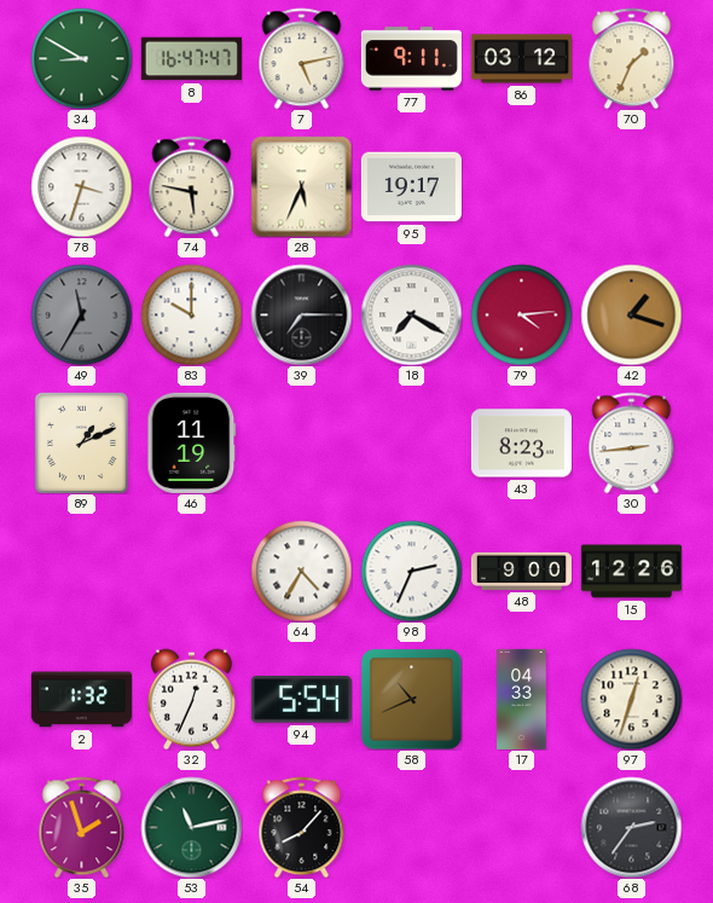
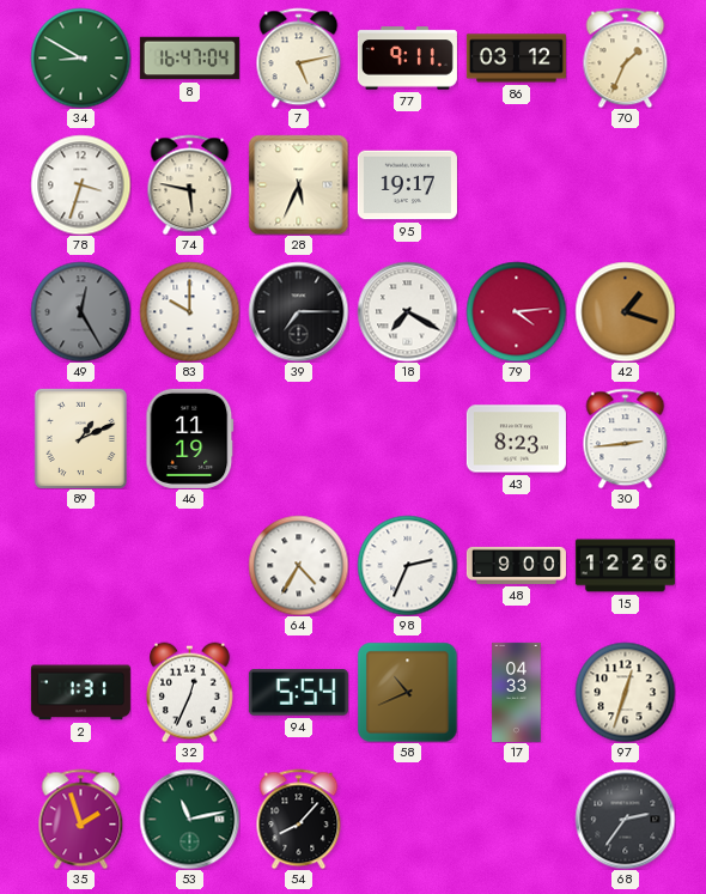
8: 16:47:47 -> 16:47:04
49: 11:35 -> 12:25
2: 1:32 -> 1:31
